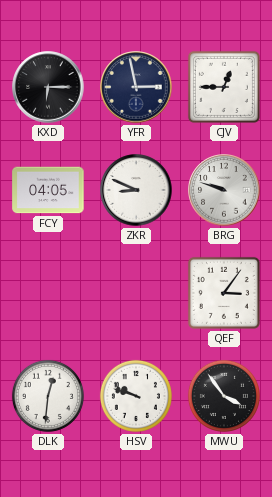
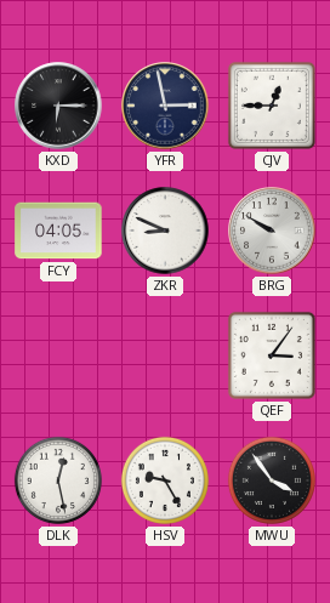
BRG: 9:48 -> 9:50
DLK: 12:31 -> 12:28
HSV: 9:48 -> 9:25
